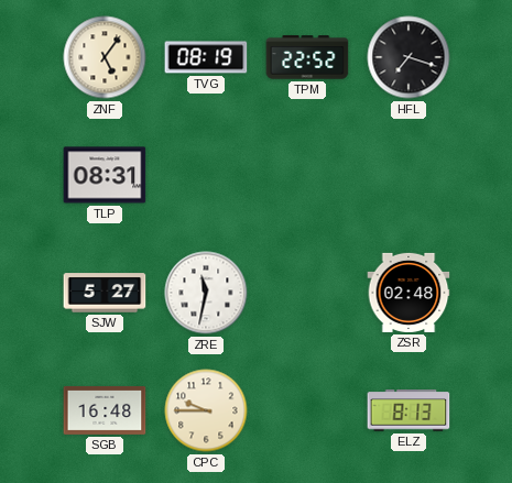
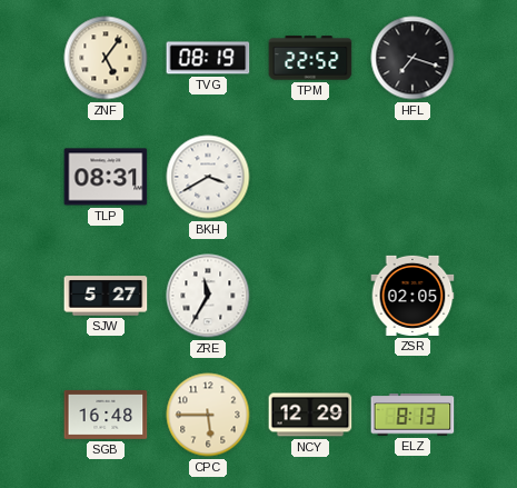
BKH: none -> 3:40
ZRE: 11:32 -> 11:35
ZSR: 02:48 -> 02:05
CPC: 9:45 -> 5:45
NCY: none -> 12:29
